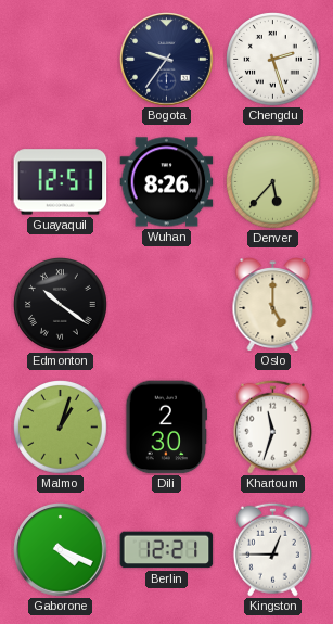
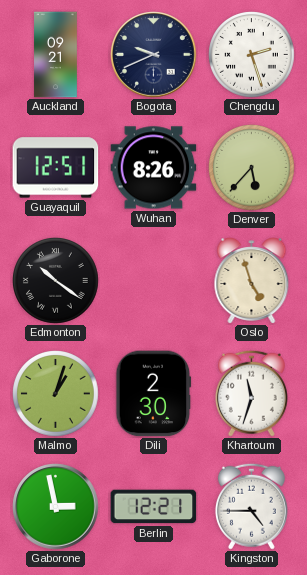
Auckland: none -> 09:21
Bogota: 9:36 -> 9:41
Oslo: 5:00 -> 4:57
Gaborone: 4:19 -> 2:58
Kingston: 12:45 -> 4:45
